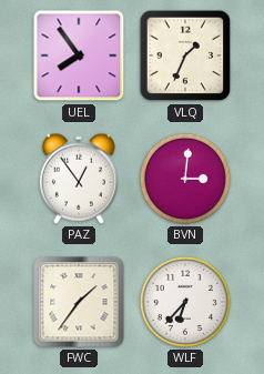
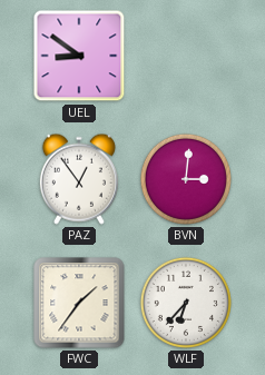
UEL: 7:54 -> 8:51
VLQ: 1:34 -> none
